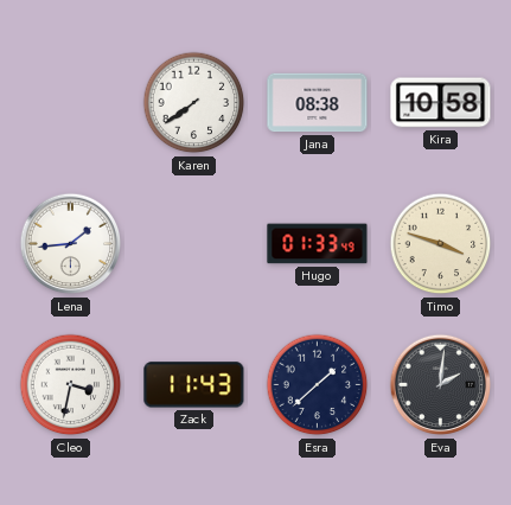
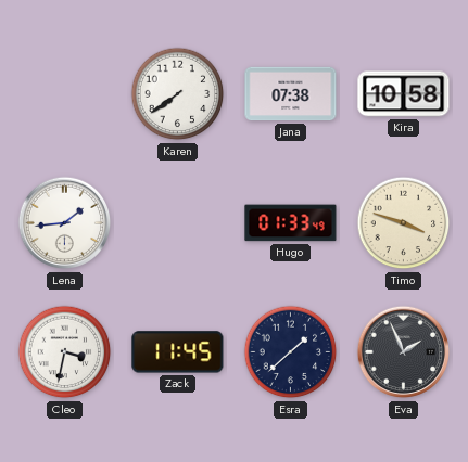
Jana: 08:38 -> 07:38
Zack: 11:43 -> 11:45
Eva: 2:01 -> 1:56
